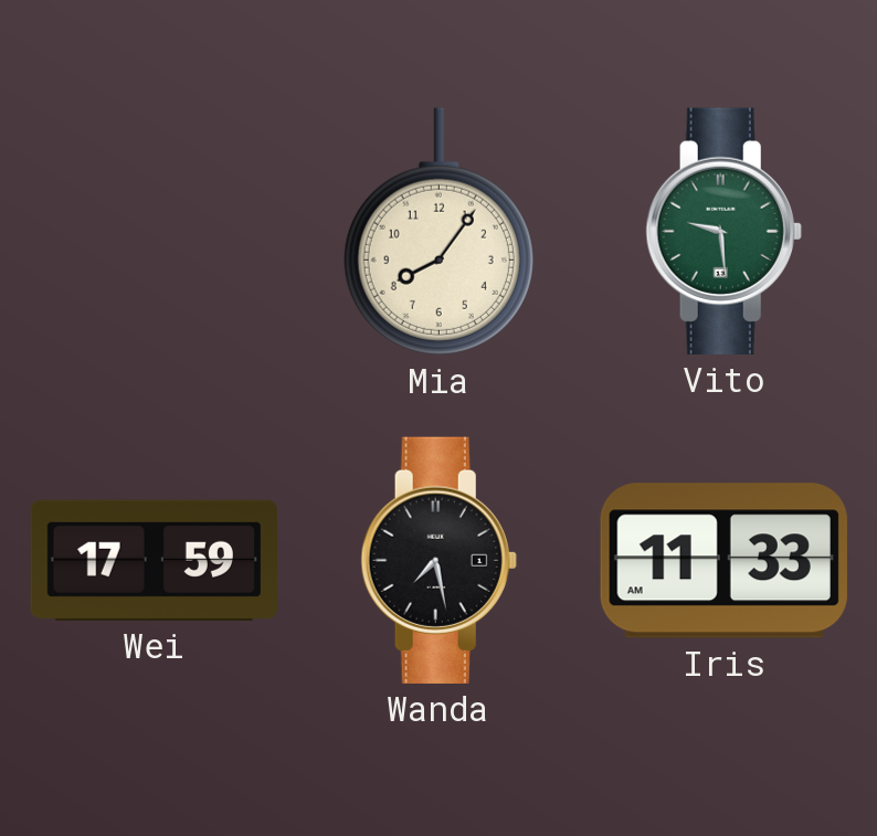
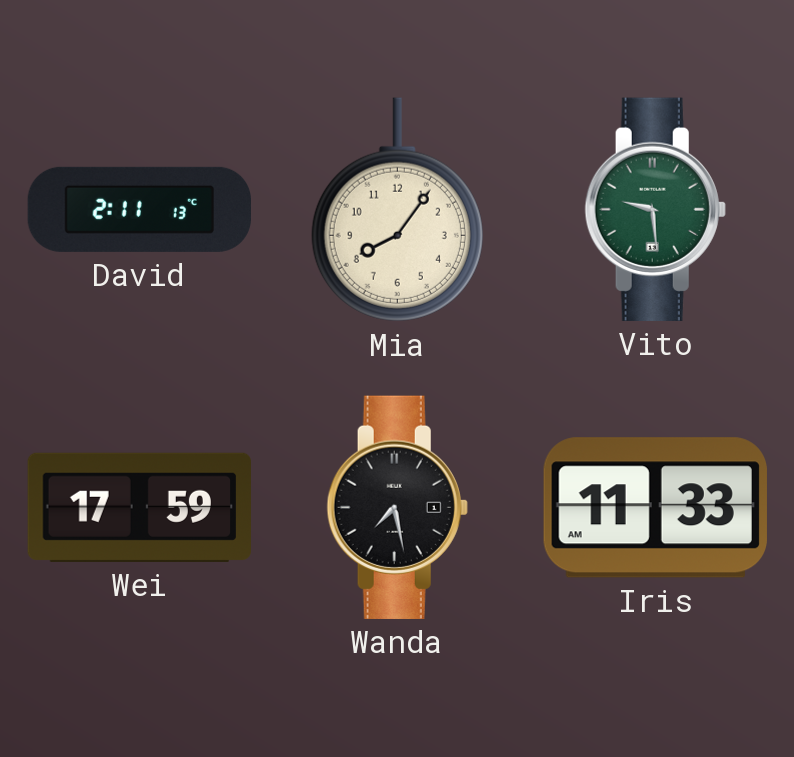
David: none -> 2:11
